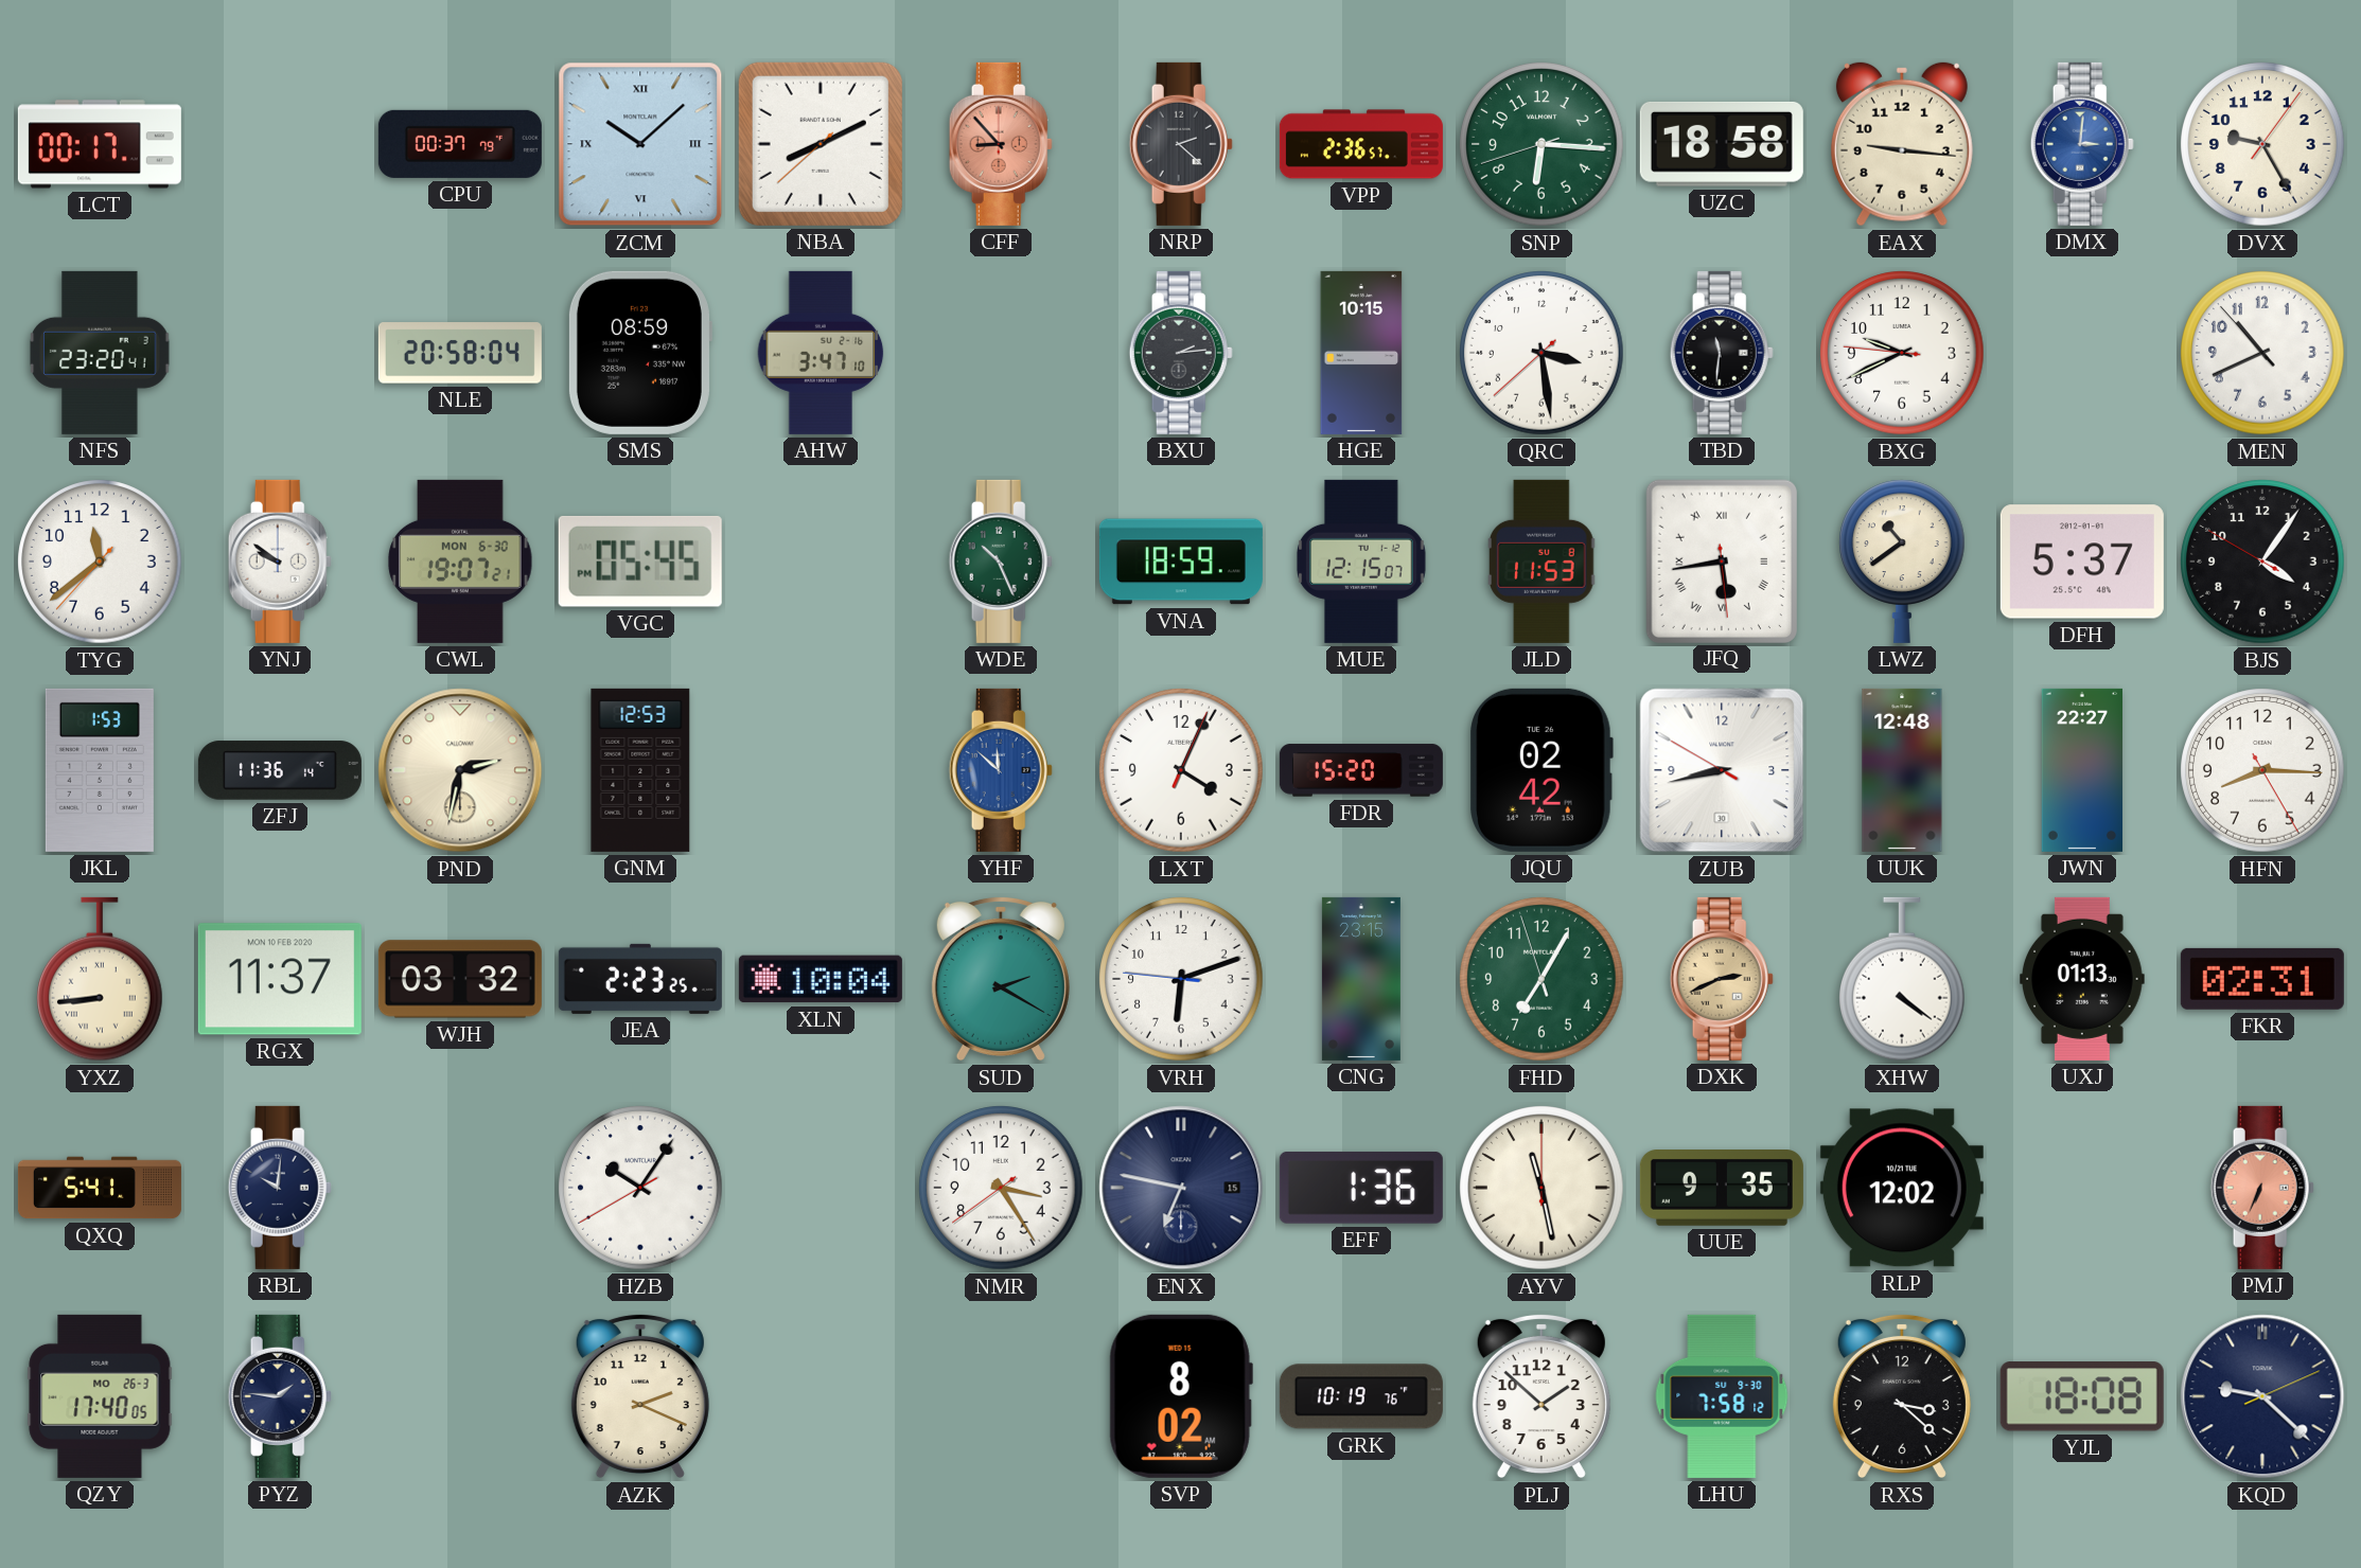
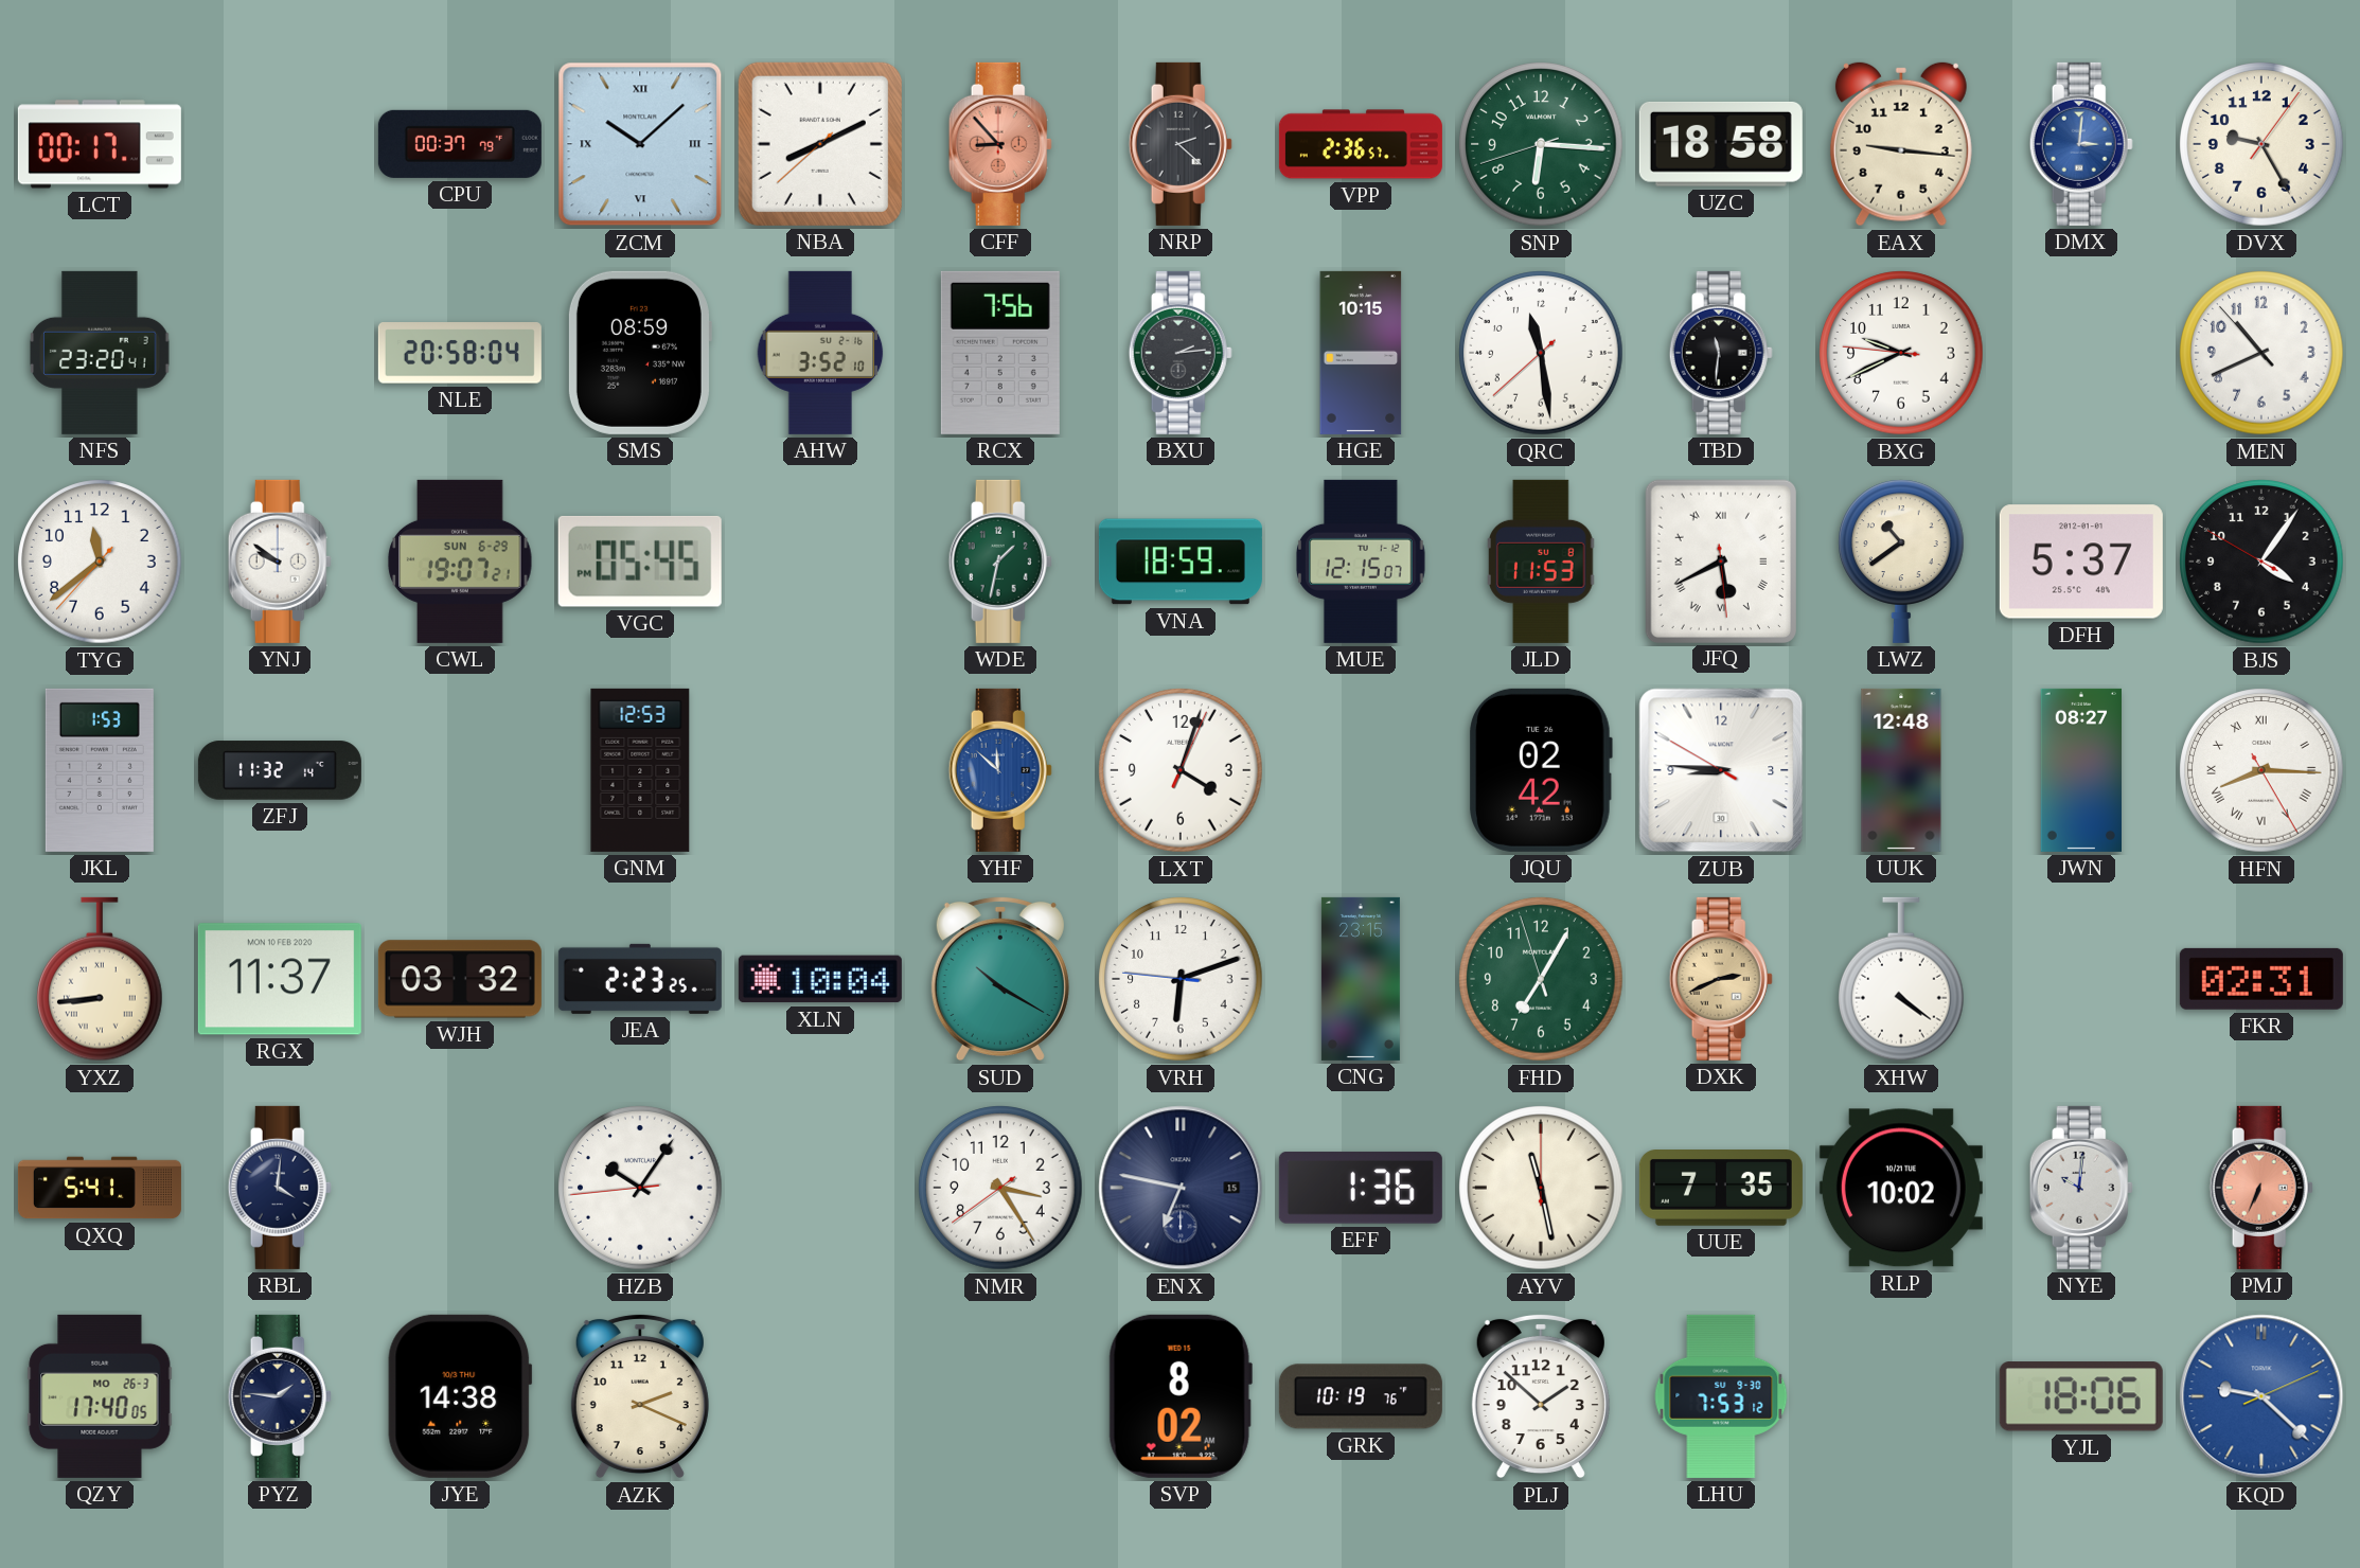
AHW: 3:47 -> 3:52
RCX: none -> 7:56
QRC: 3:28 -> 11:28
CWL date: MON 6-30 -> SUN 6-29
WDE: 10:26 -> 1:32
JFQ: 5:43 -> 5:40
ZFJ: 11:36 -> 11:32
PND: 2:32 -> none
LXT: 4:04 -> 4:03
FDR: 15:20 -> none
ZUB: 8:42 -> 8:45
JWN: 22:27 -> 08:27
HFN numerals: Arabic -> Roman
SUD: 2:20 -> 10:20
UXJ: 01:13 -> none
RBL: 10:01 -> 4:01
HZB: 10:05:40 -> 10:05:44
UUE: 9:35 -> 7:35
RLP: 12:02 -> 10:02
NYE: none -> 10:01
JYE: none -> 14:38
LHU: 7:58 -> 7:53
RXS: 3:22 -> none
YJL: 18:08 -> 18:06
KQD dial: navy -> blue
